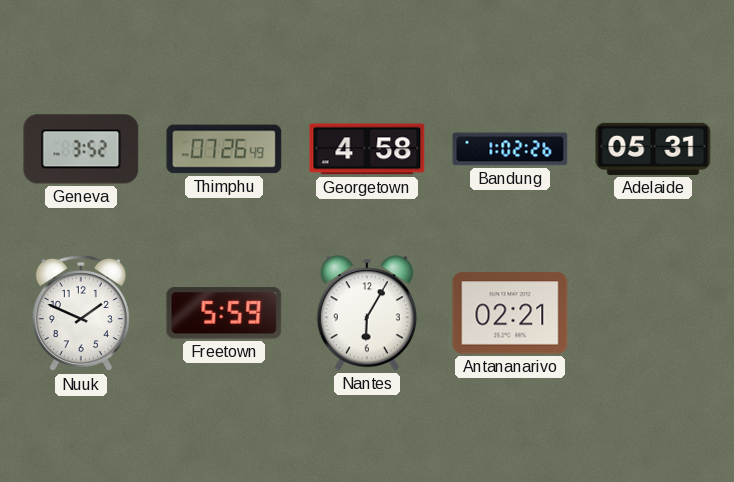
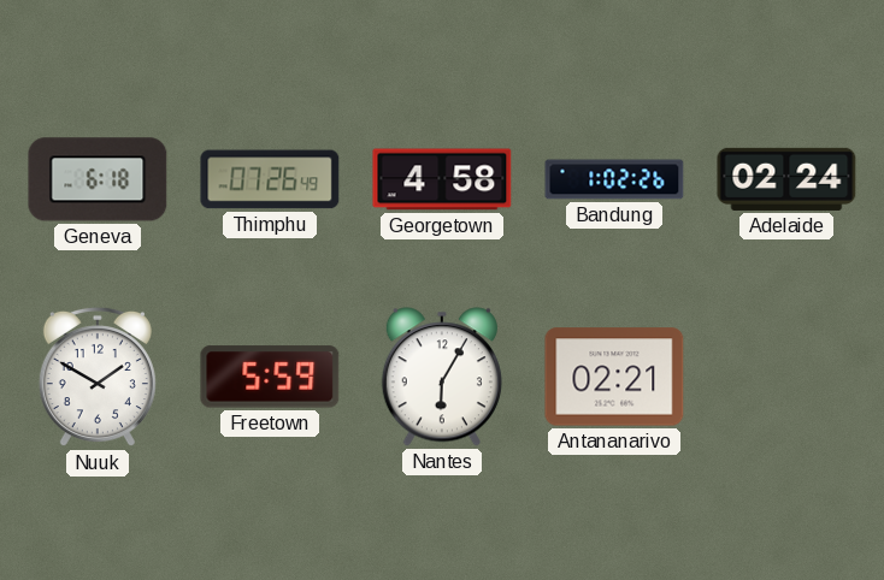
Geneva: 3:52 -> 6:18
Adelaide: 05:31 -> 02:24
Nuuk: 1:49 -> 1:50
